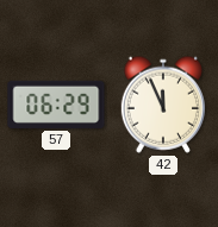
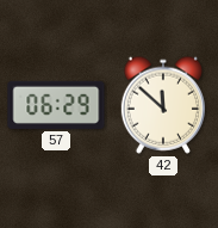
42: 11:56 -> 11:52
